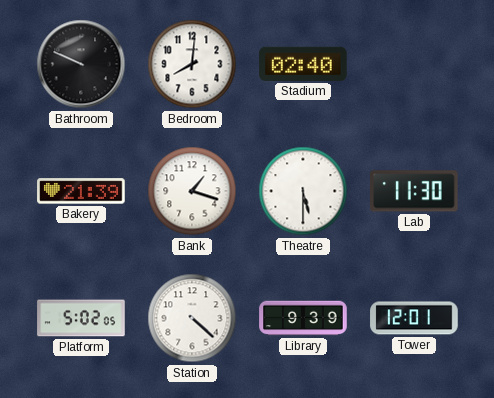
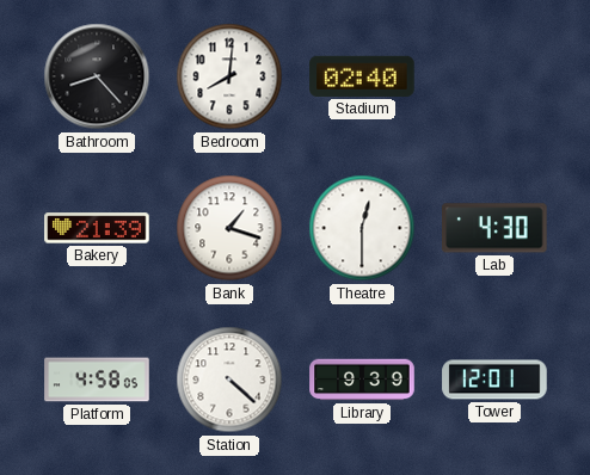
Bathroom: 9:49 -> 8:23
Theatre: 5:30 -> 12:30
Lab: 11:30 -> 4:30
Platform: 5:02 -> 4:58
